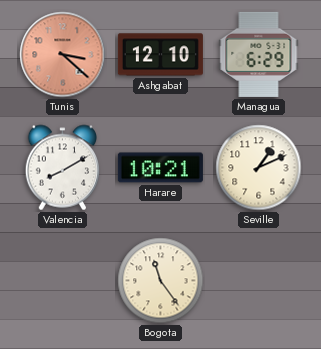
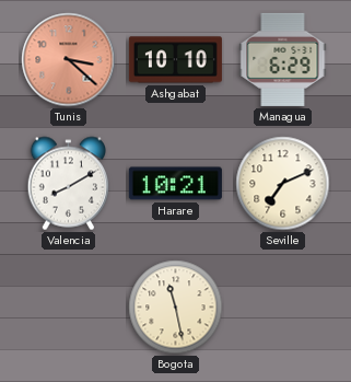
Ashgabat: 12:10 -> 10:10
Seville: 1:11 -> 7:11
Bogota: 11:24 -> 11:28
